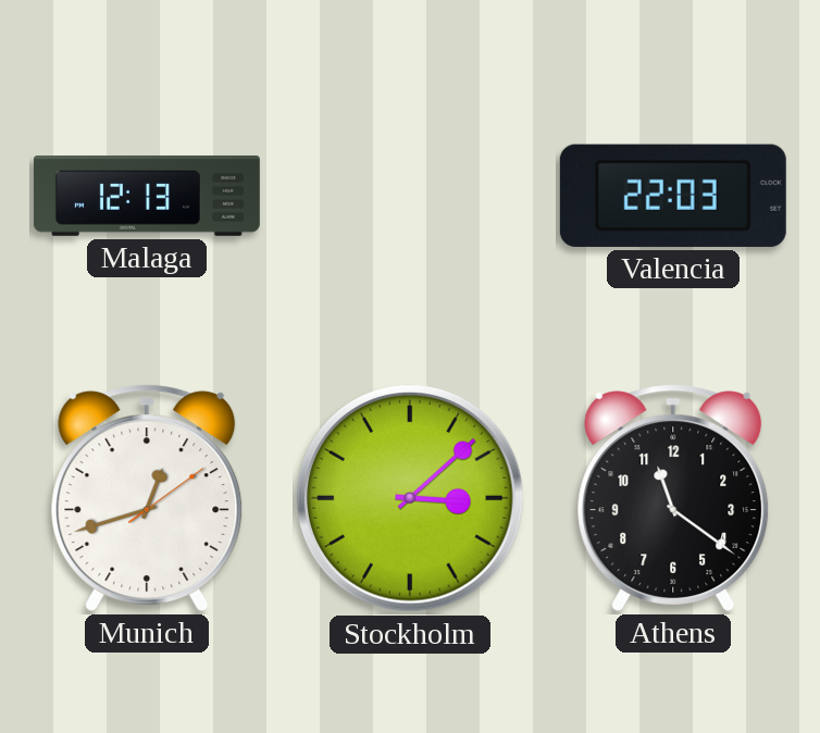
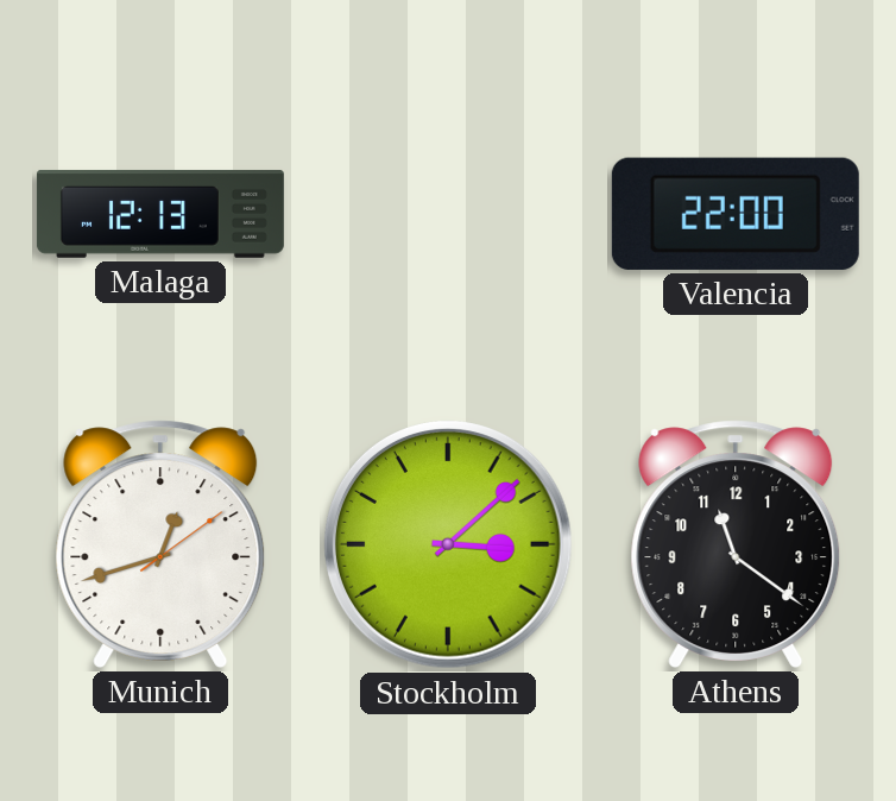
Valencia: 22:03 -> 22:00
